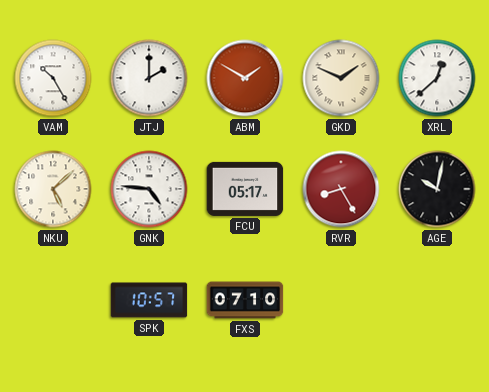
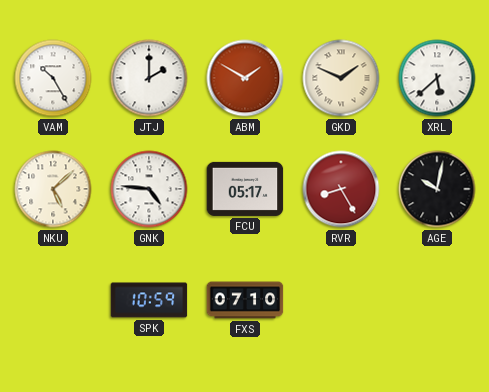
XRL: 12:38 -> 5:38
SPK: 10:57 -> 10:59
